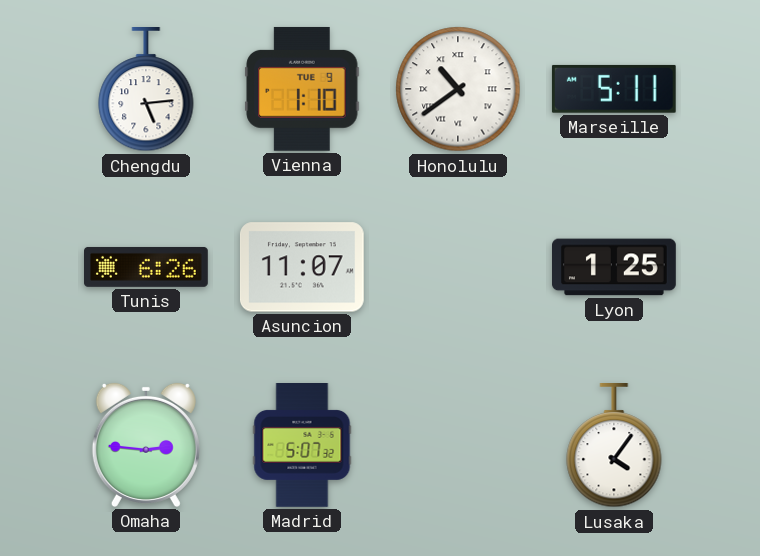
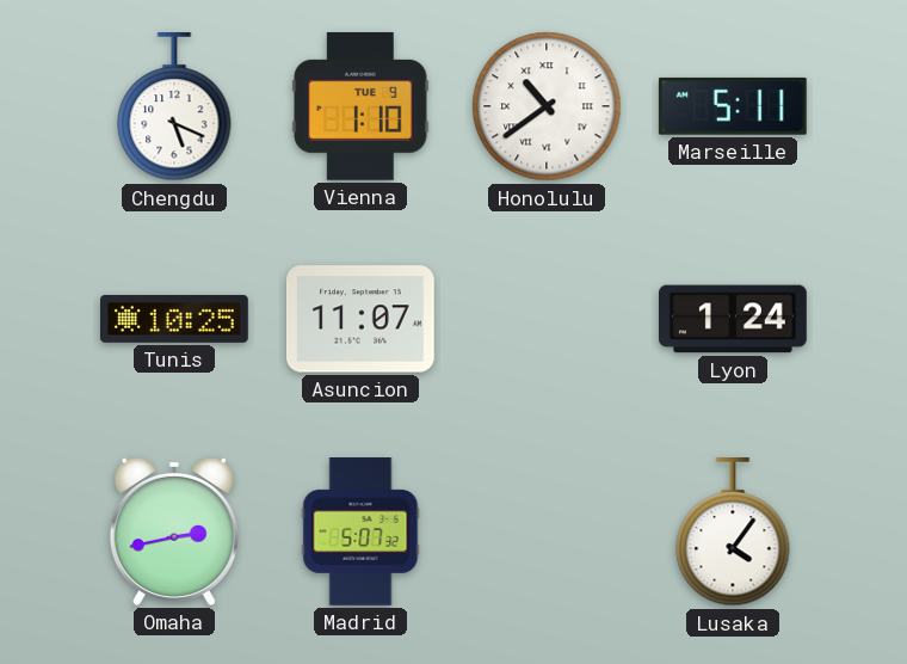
Chengdu: 5:14 -> 5:19
Tunis: 6:26 -> 10:25
Lyon: 1:25 -> 1:24
Omaha: 2:46 -> 2:43
